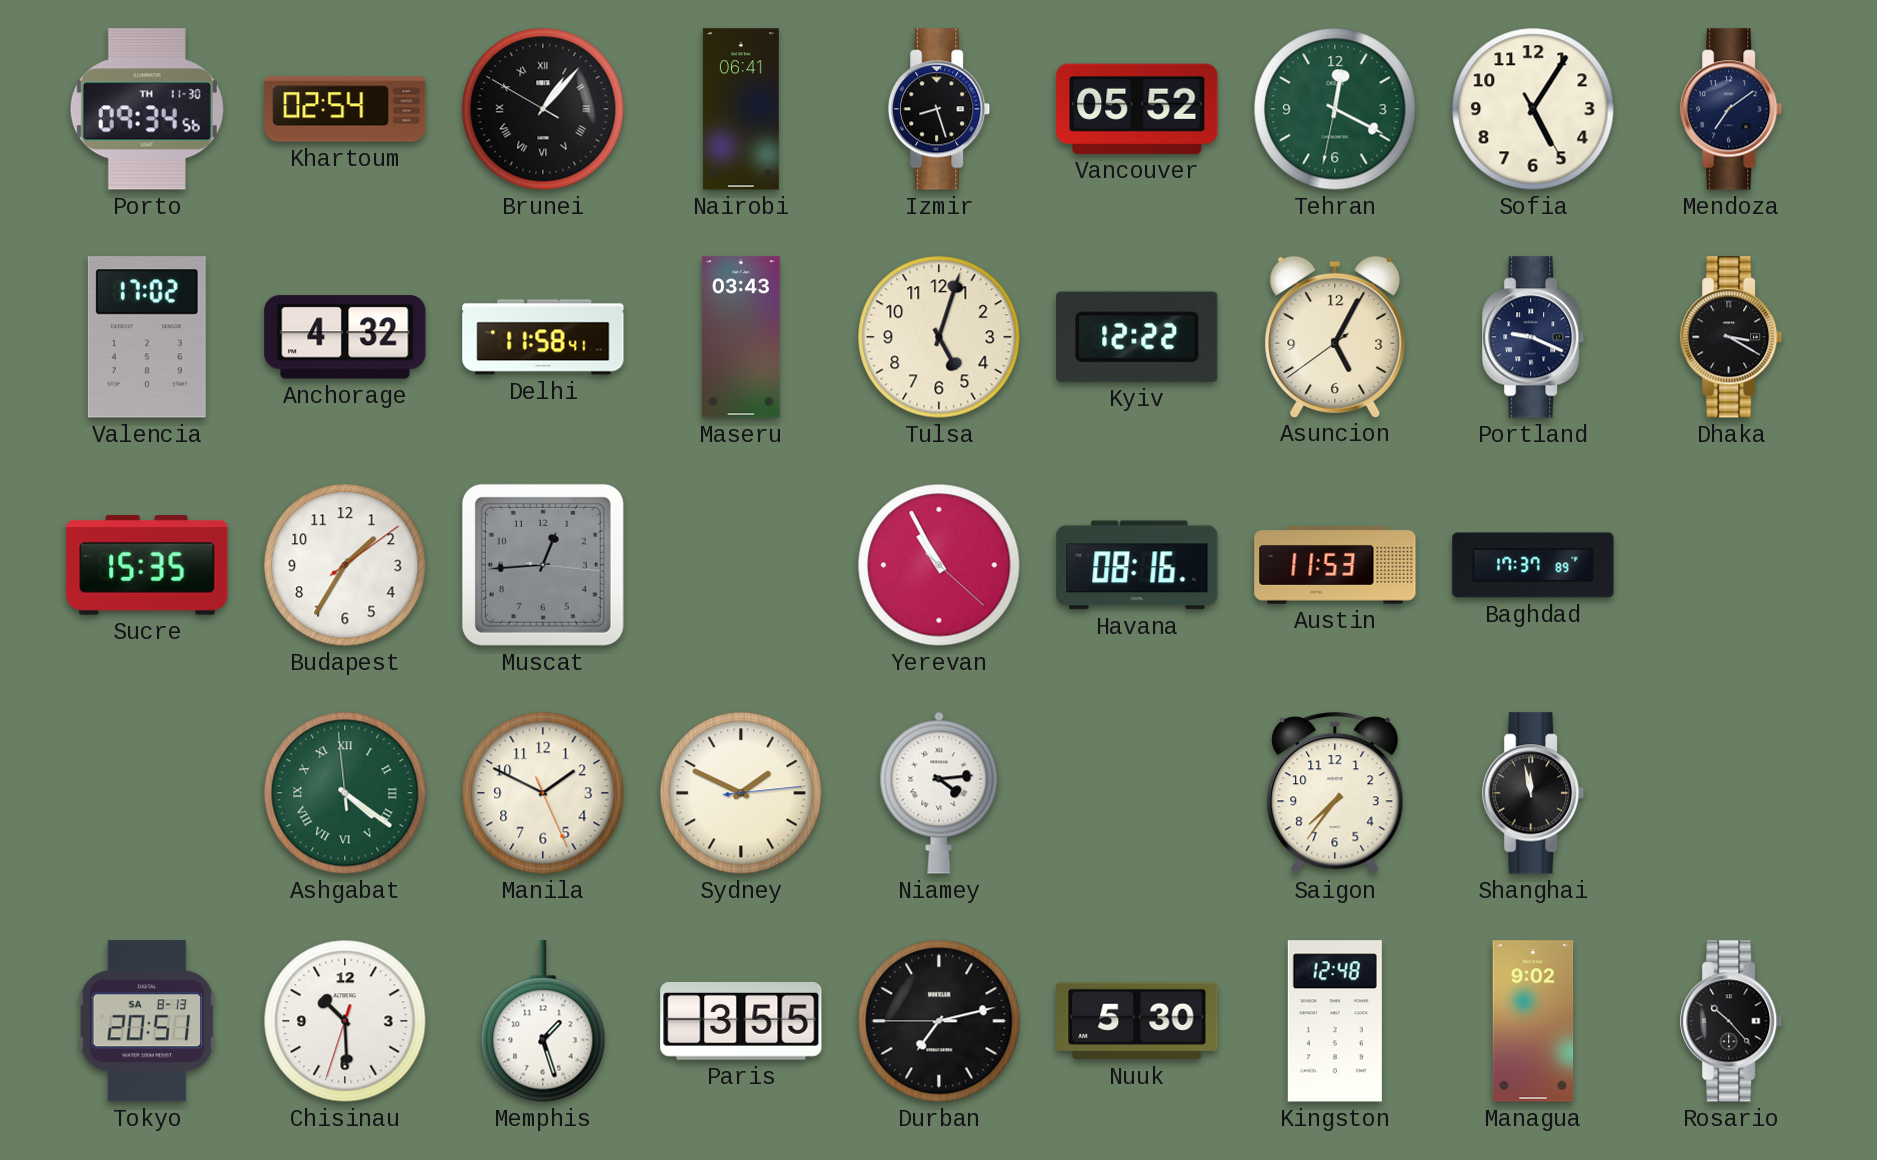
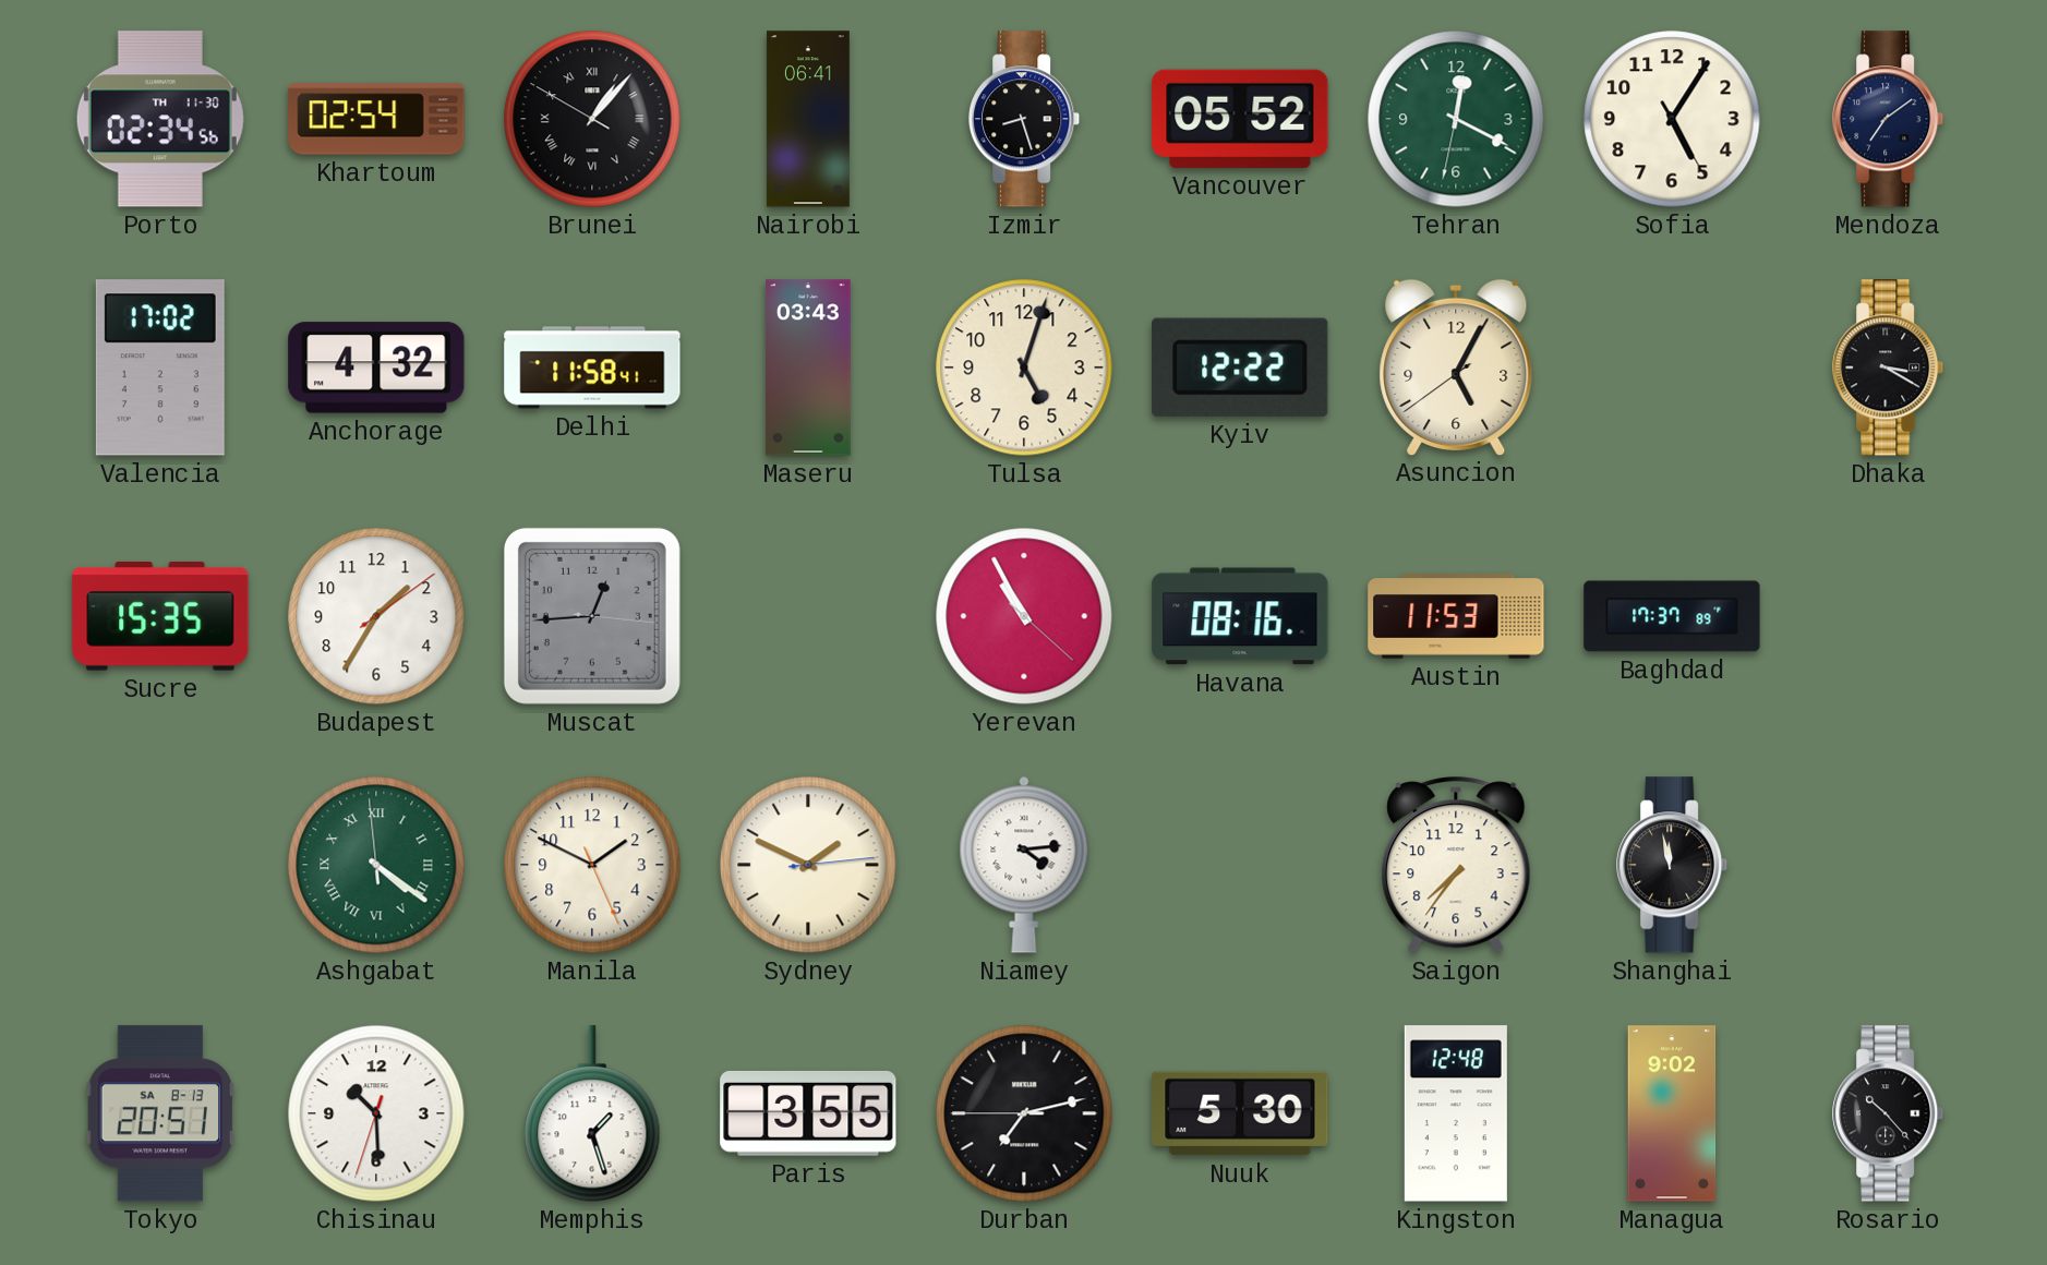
Porto: 09:34 -> 02:34
Portland: 9:19 -> none
